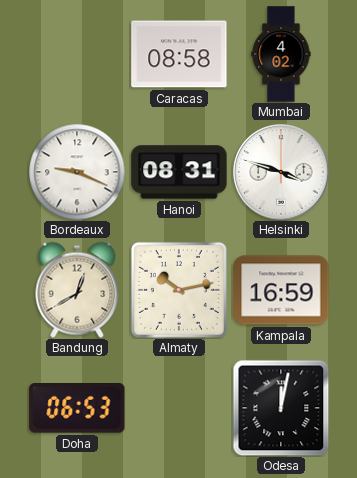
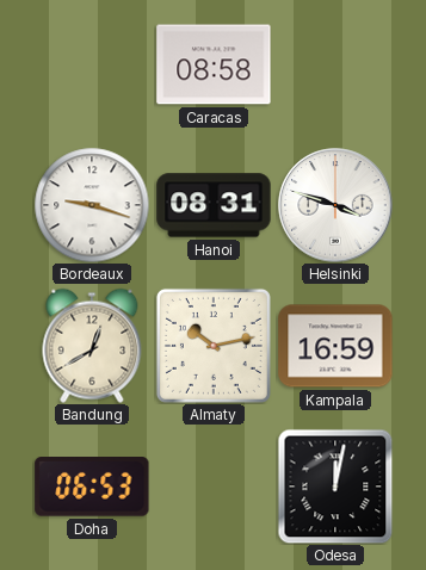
Mumbai: 4:02 -> none
Bordeaux: 9:19 -> 9:18
